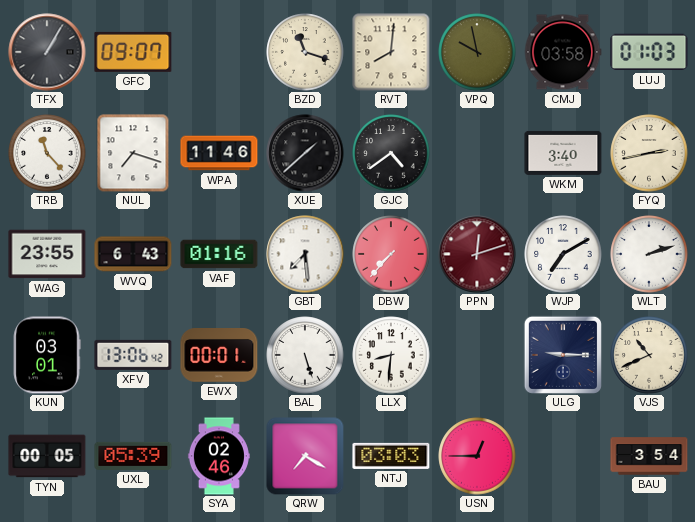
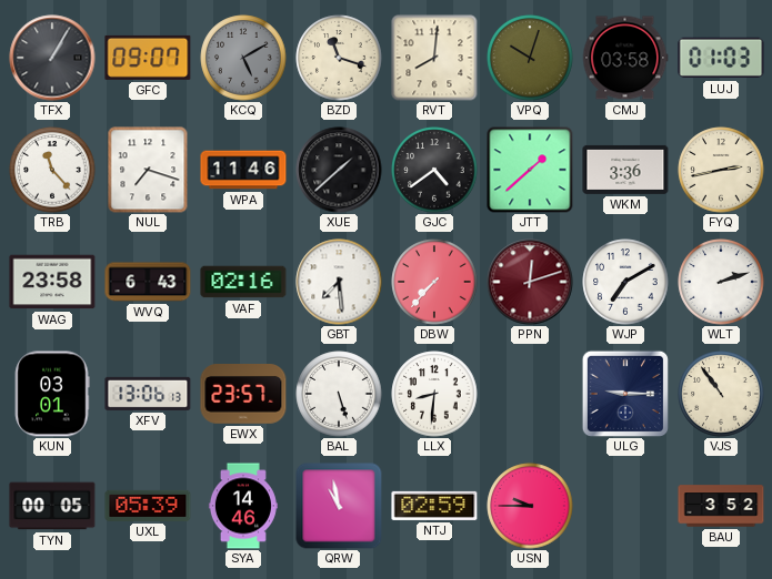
KCQ: none -> 5:10
VPQ: 9:58 -> 10:03
JTT: none -> 1:38
WKM: 3:40 -> 3:36
WAG: 23:55 -> 23:58
VAF: 01:16 -> 02:16
XFV: 13:06:42 -> 13:06:13
EWX: 00:01 -> 23:57
VJS: 10:41 -> 10:54
SYA: 02:46 -> 14:46
QRW: 7:20 -> 10:58
NTJ: 03:03 -> 02:59
USN: 12:45 -> 9:45
BAU: 3:54 -> 3:52
